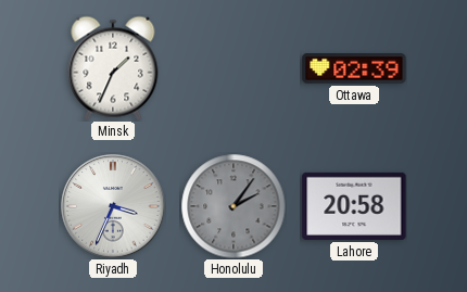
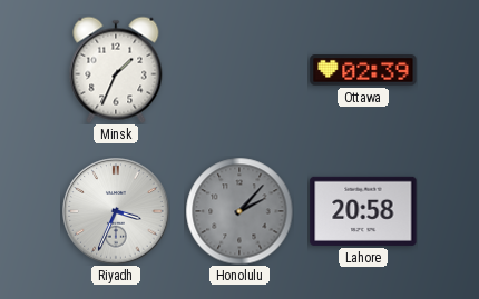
Honolulu: 2:06 -> 2:07
